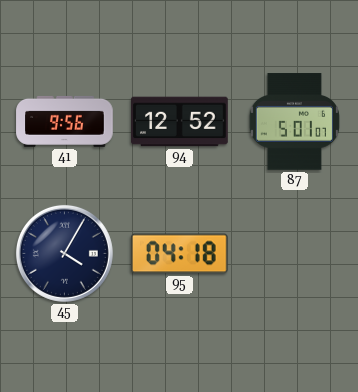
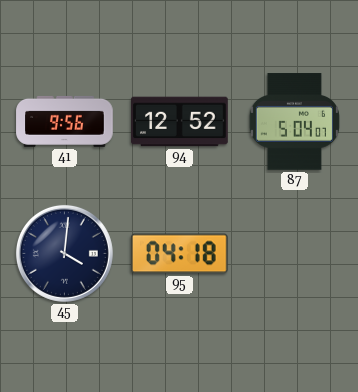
87: 5:01 -> 5:04
45: 4:05 -> 4:01
